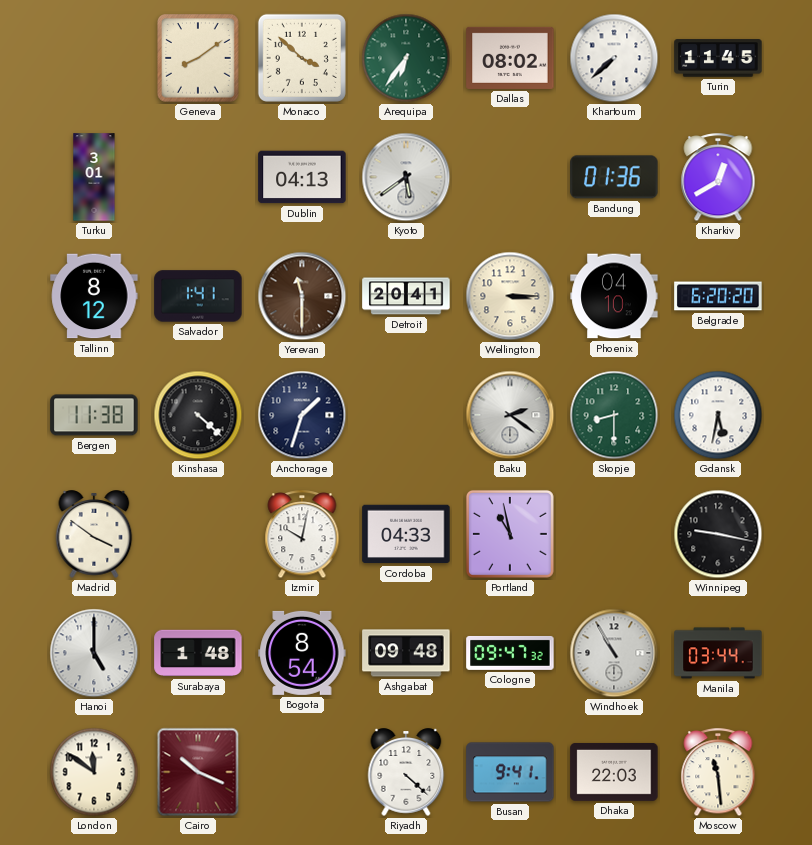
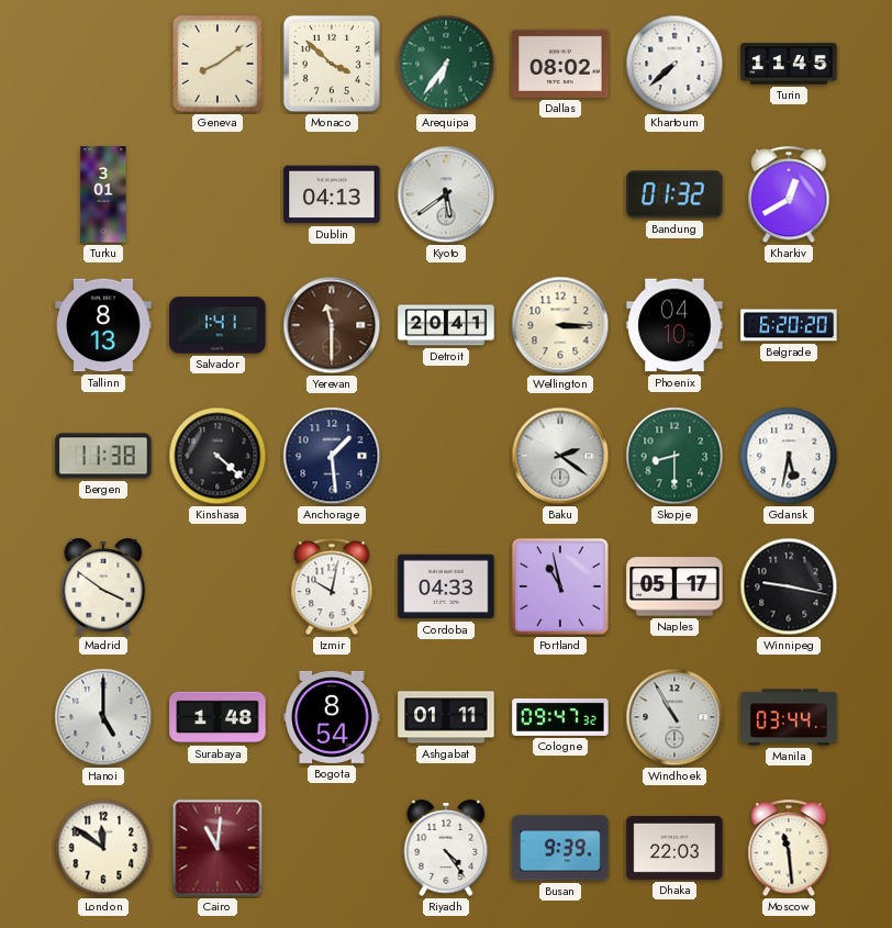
Bandung: 01:36 -> 01:32
Tallinn: 8:12 -> 8:13
Anchorage: 1:33 -> 1:29
Naples: none -> 05:17
Ashgabat: 09:48 -> 01:11
Cairo: 10:19 -> 11:01
Riyadh: 4:22 -> 4:24
Busan: 9:41 -> 9:39
